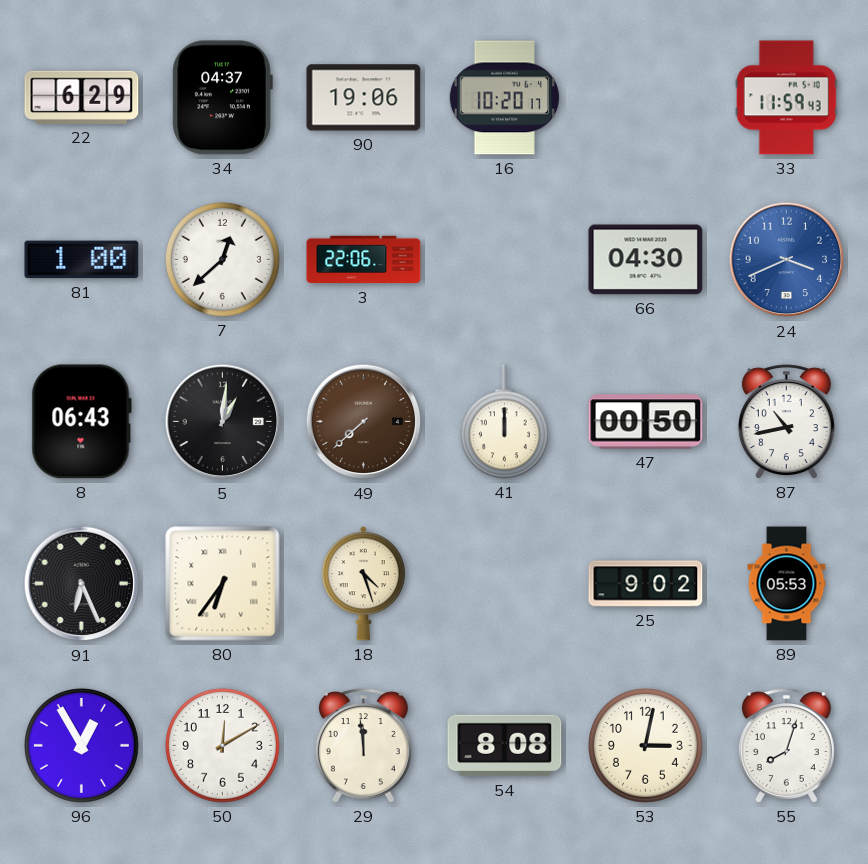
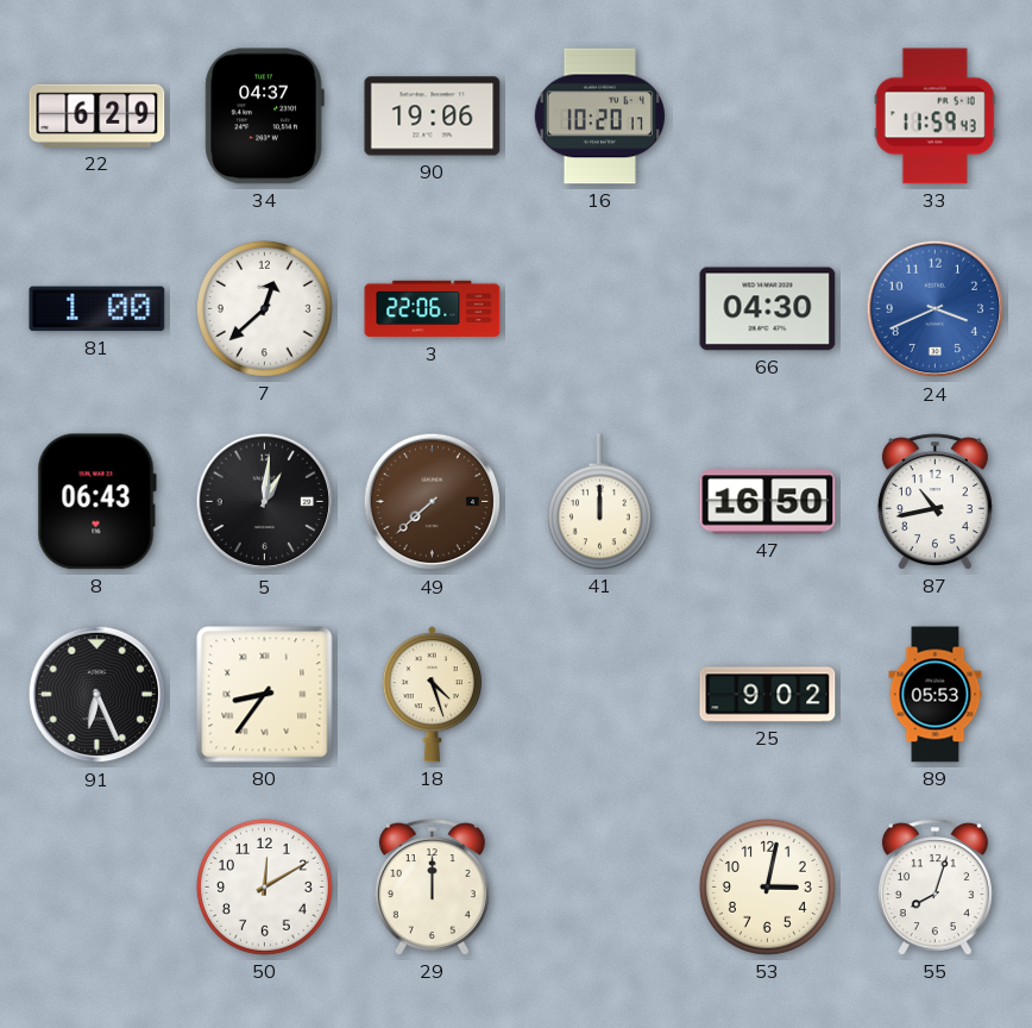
47: 00:50 -> 16:50
80: 6:36 -> 8:36
96: 12:55 -> none
29: 11:59 -> 12:00
54: 8:08 -> none
